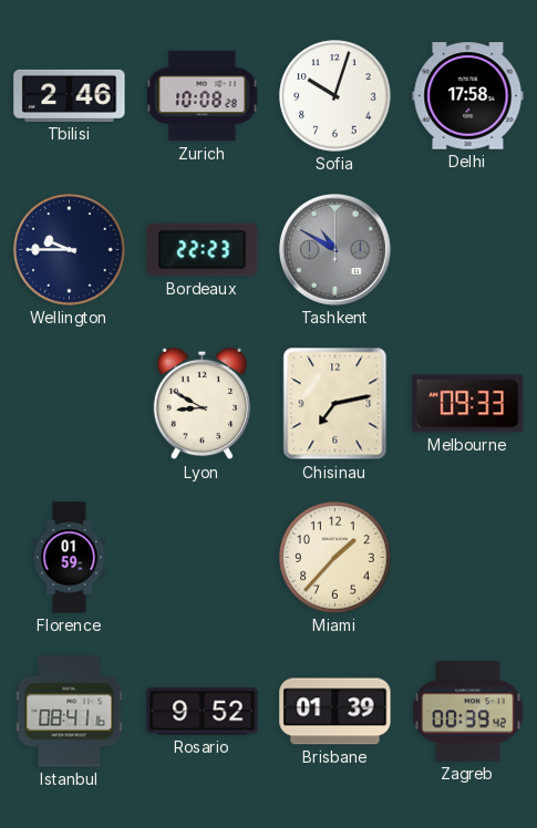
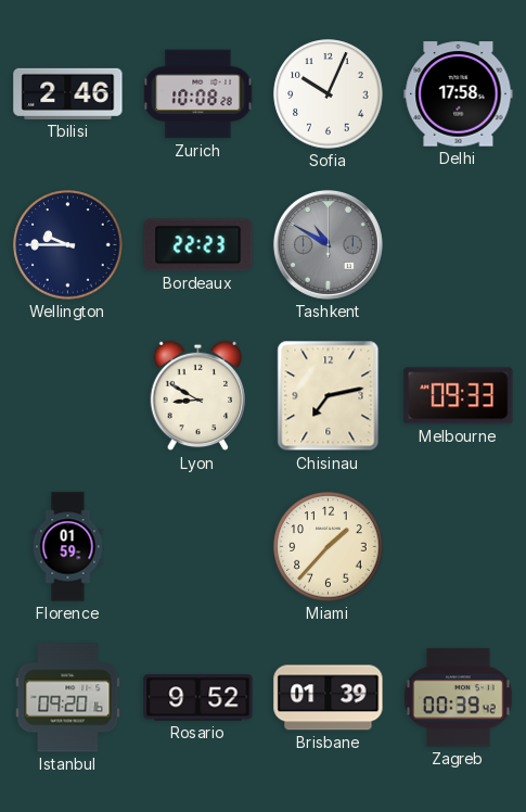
Sofia: 10:03 -> 10:04
Istanbul: 08:41 -> 09:20
